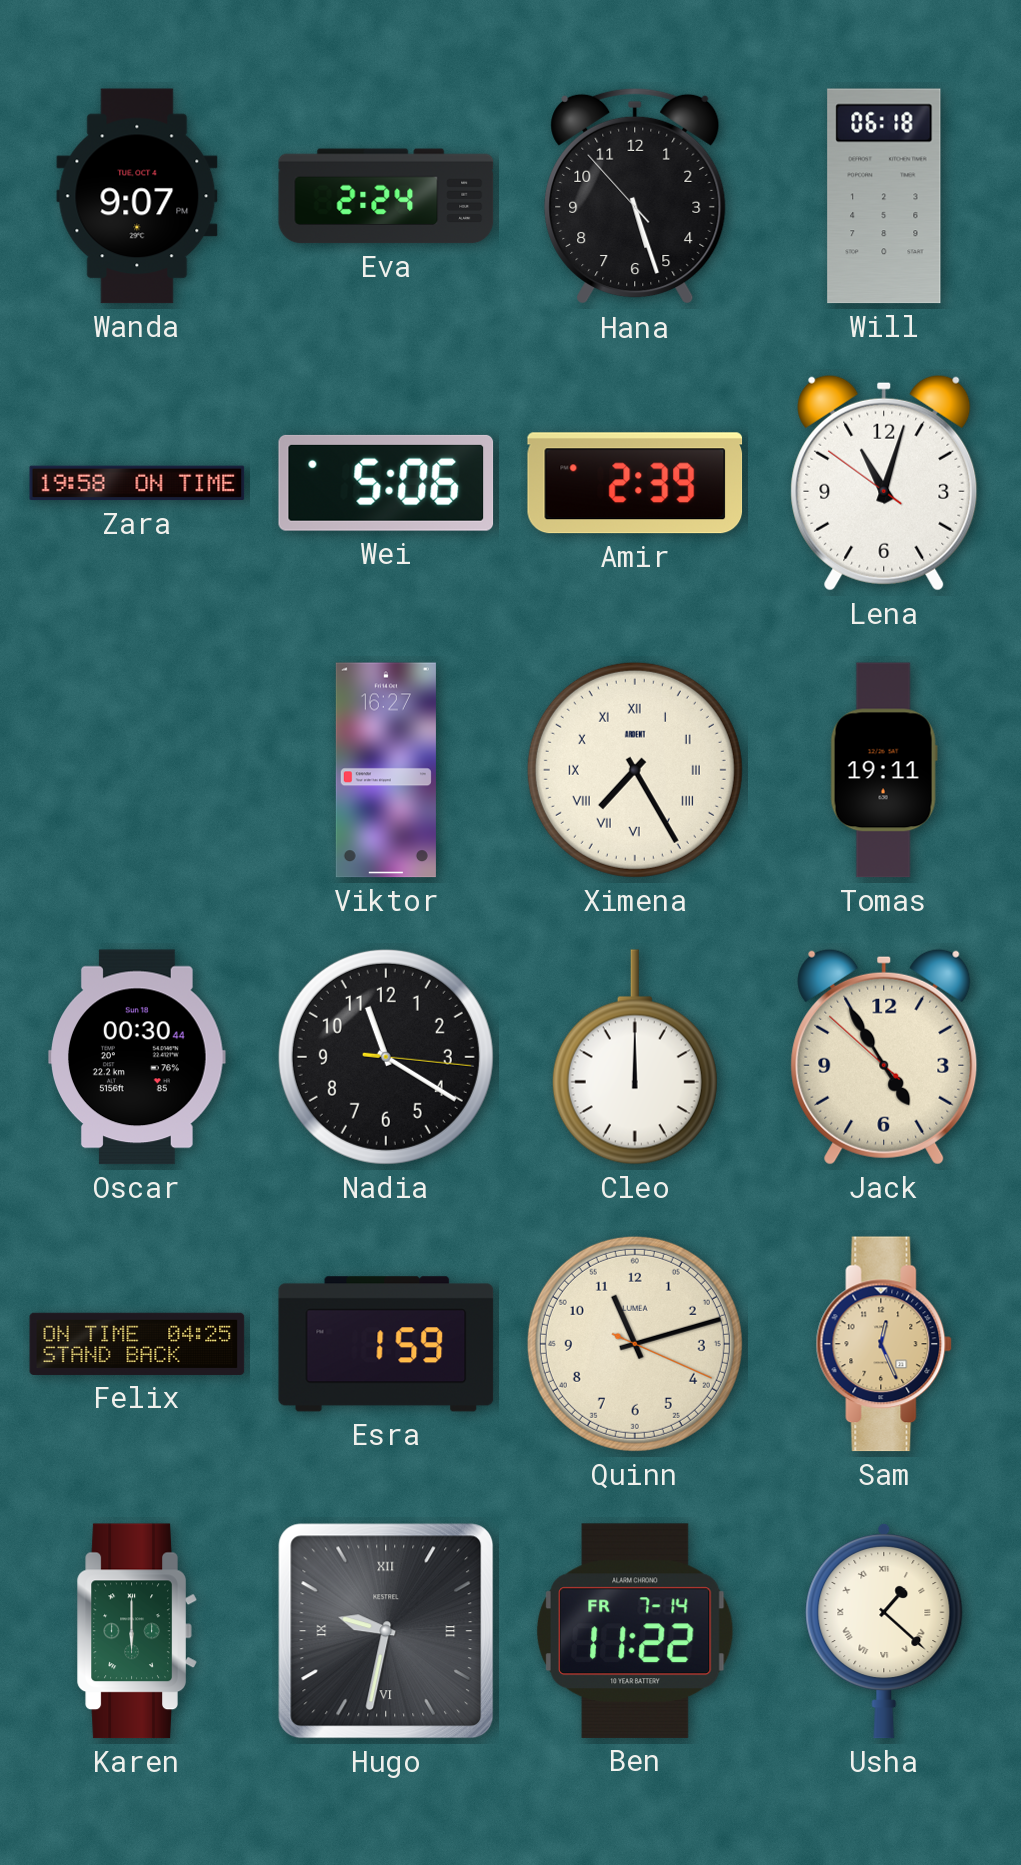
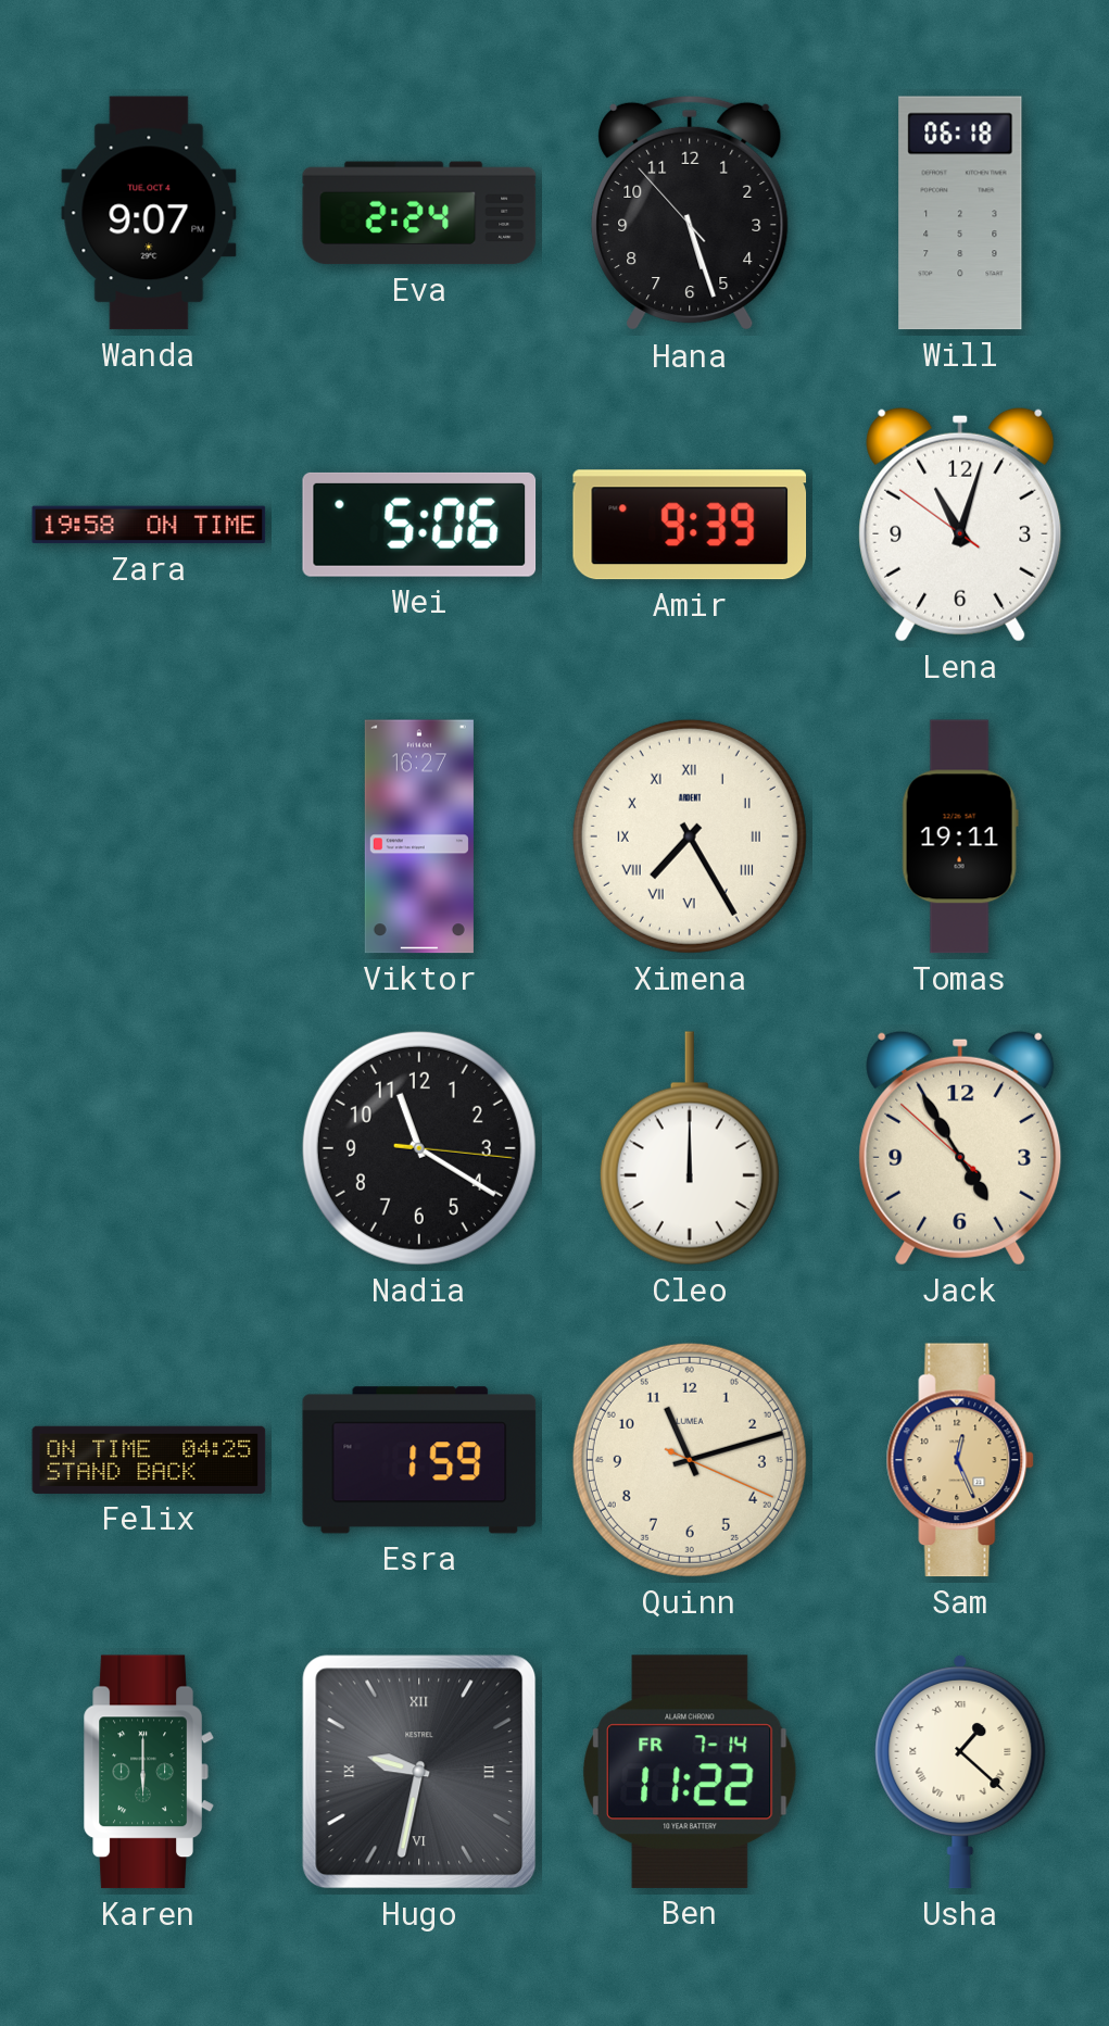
Amir: 2:39 -> 9:39
Oscar: 00:30 -> none
